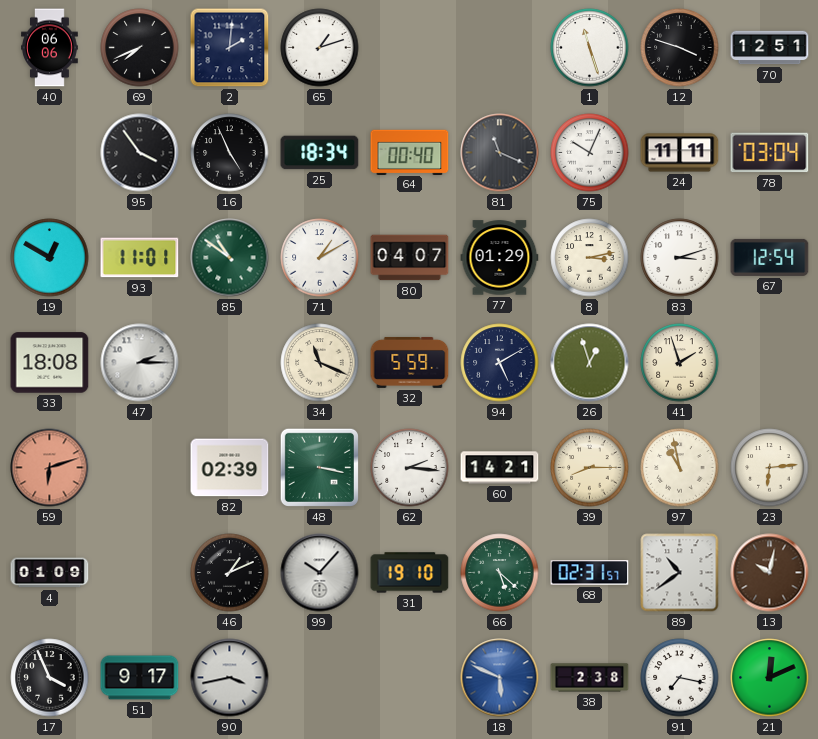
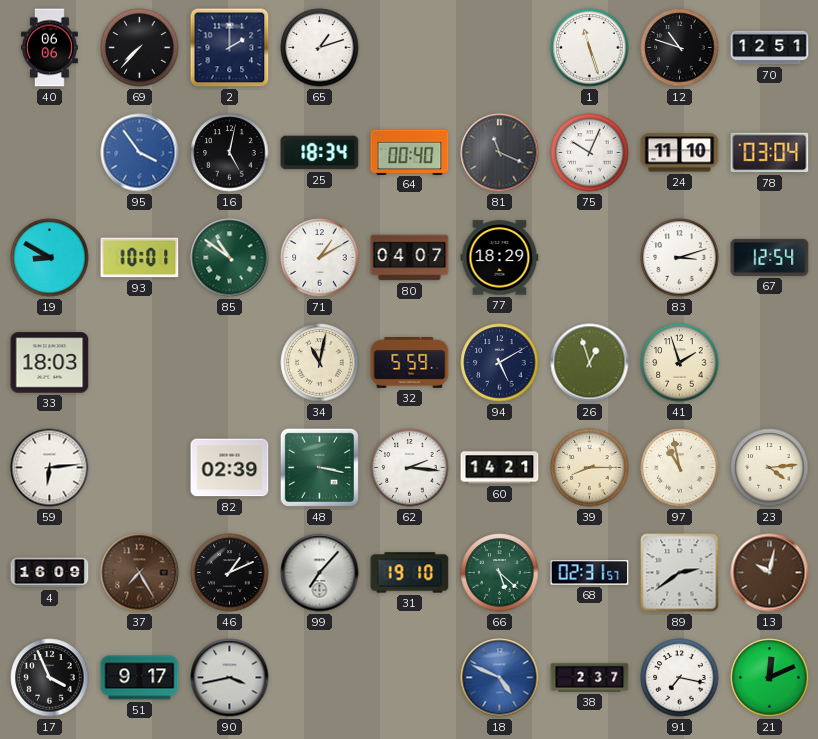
69: 7:41 -> 7:37
2: 2:01 -> 2:00
12: 3:48 -> 10:48
95 dial: black -> blue
16: 4:56 -> 5:02
24: 11:11 -> 11:10
19: 12:50 -> 8:50
93: 11:01 -> 10:01
77: 01:29 -> 18:29
8: 3:13 -> none
33: 18:08 -> 18:03
47: 2:15 -> none
34: 11:19 -> 11:02
59: 6:12 -> 6:14
59 dial: salmon -> white
23: 6:14 -> 4:14
4: 01:09 -> 16:09
37: none -> 7:25
99: 10:07 -> 7:07
89: 10:39 -> 2:39
18: 5:49 -> 4:49
38: 2:38 -> 2:37
